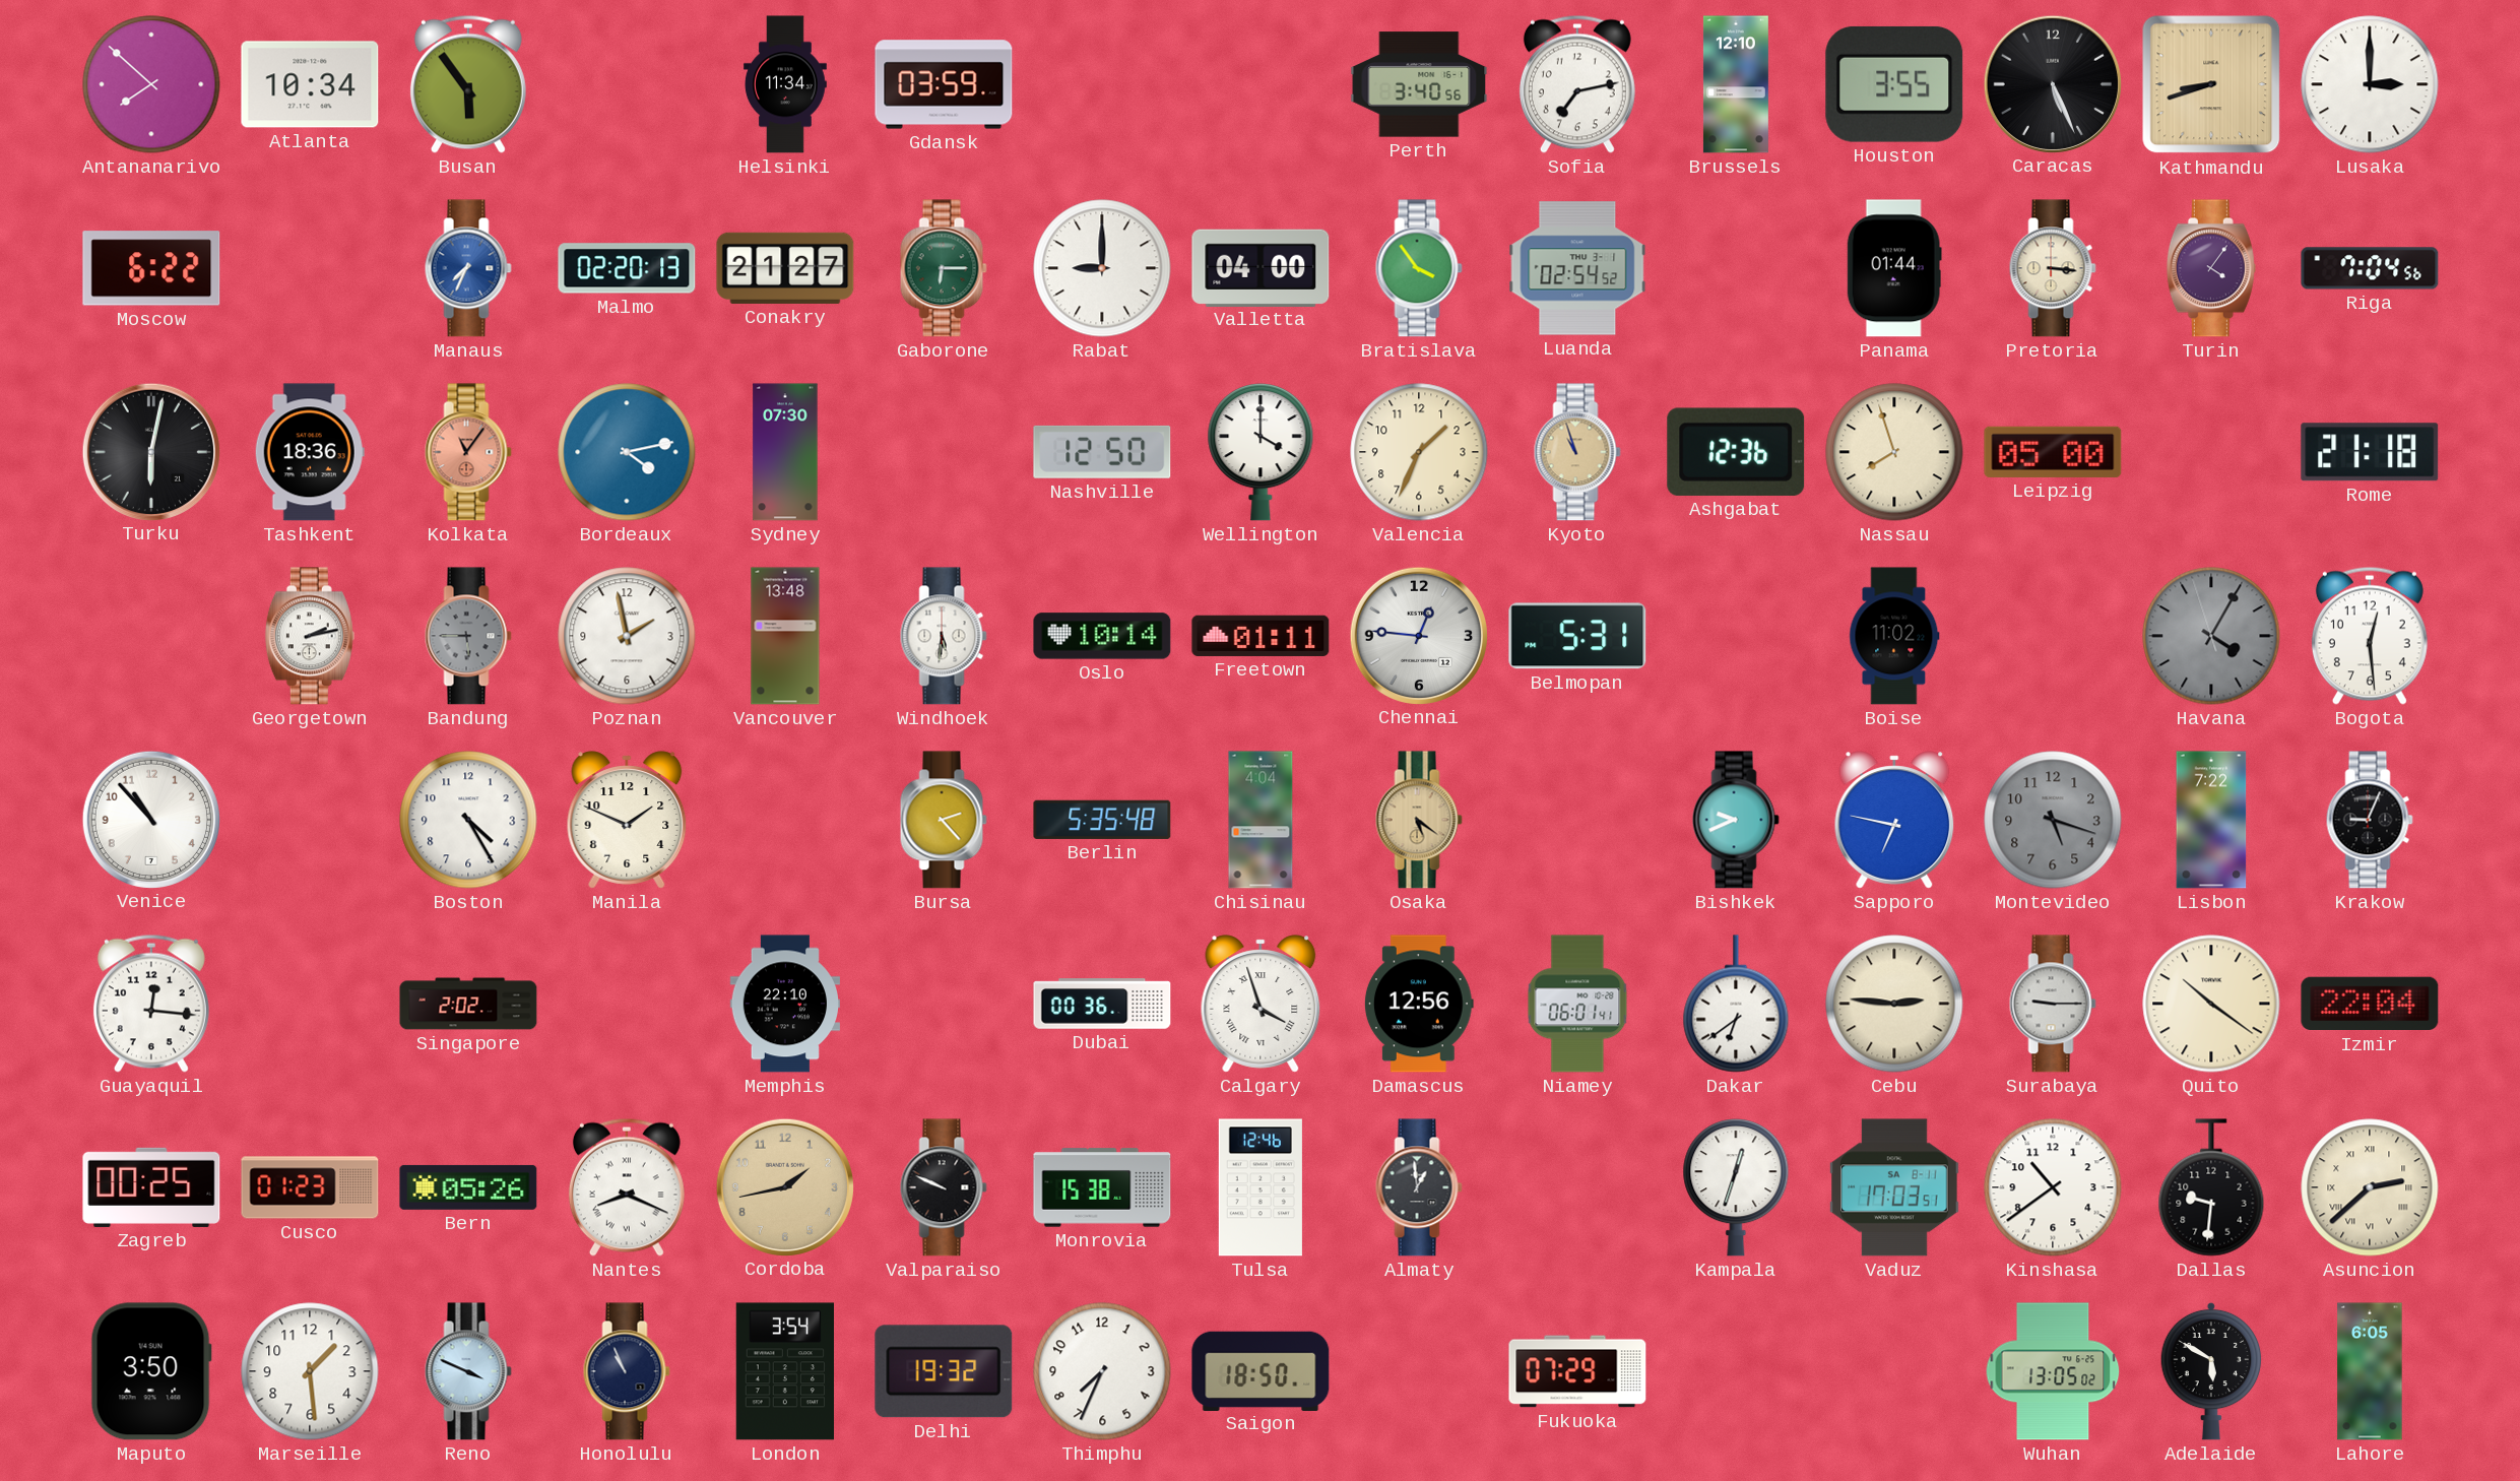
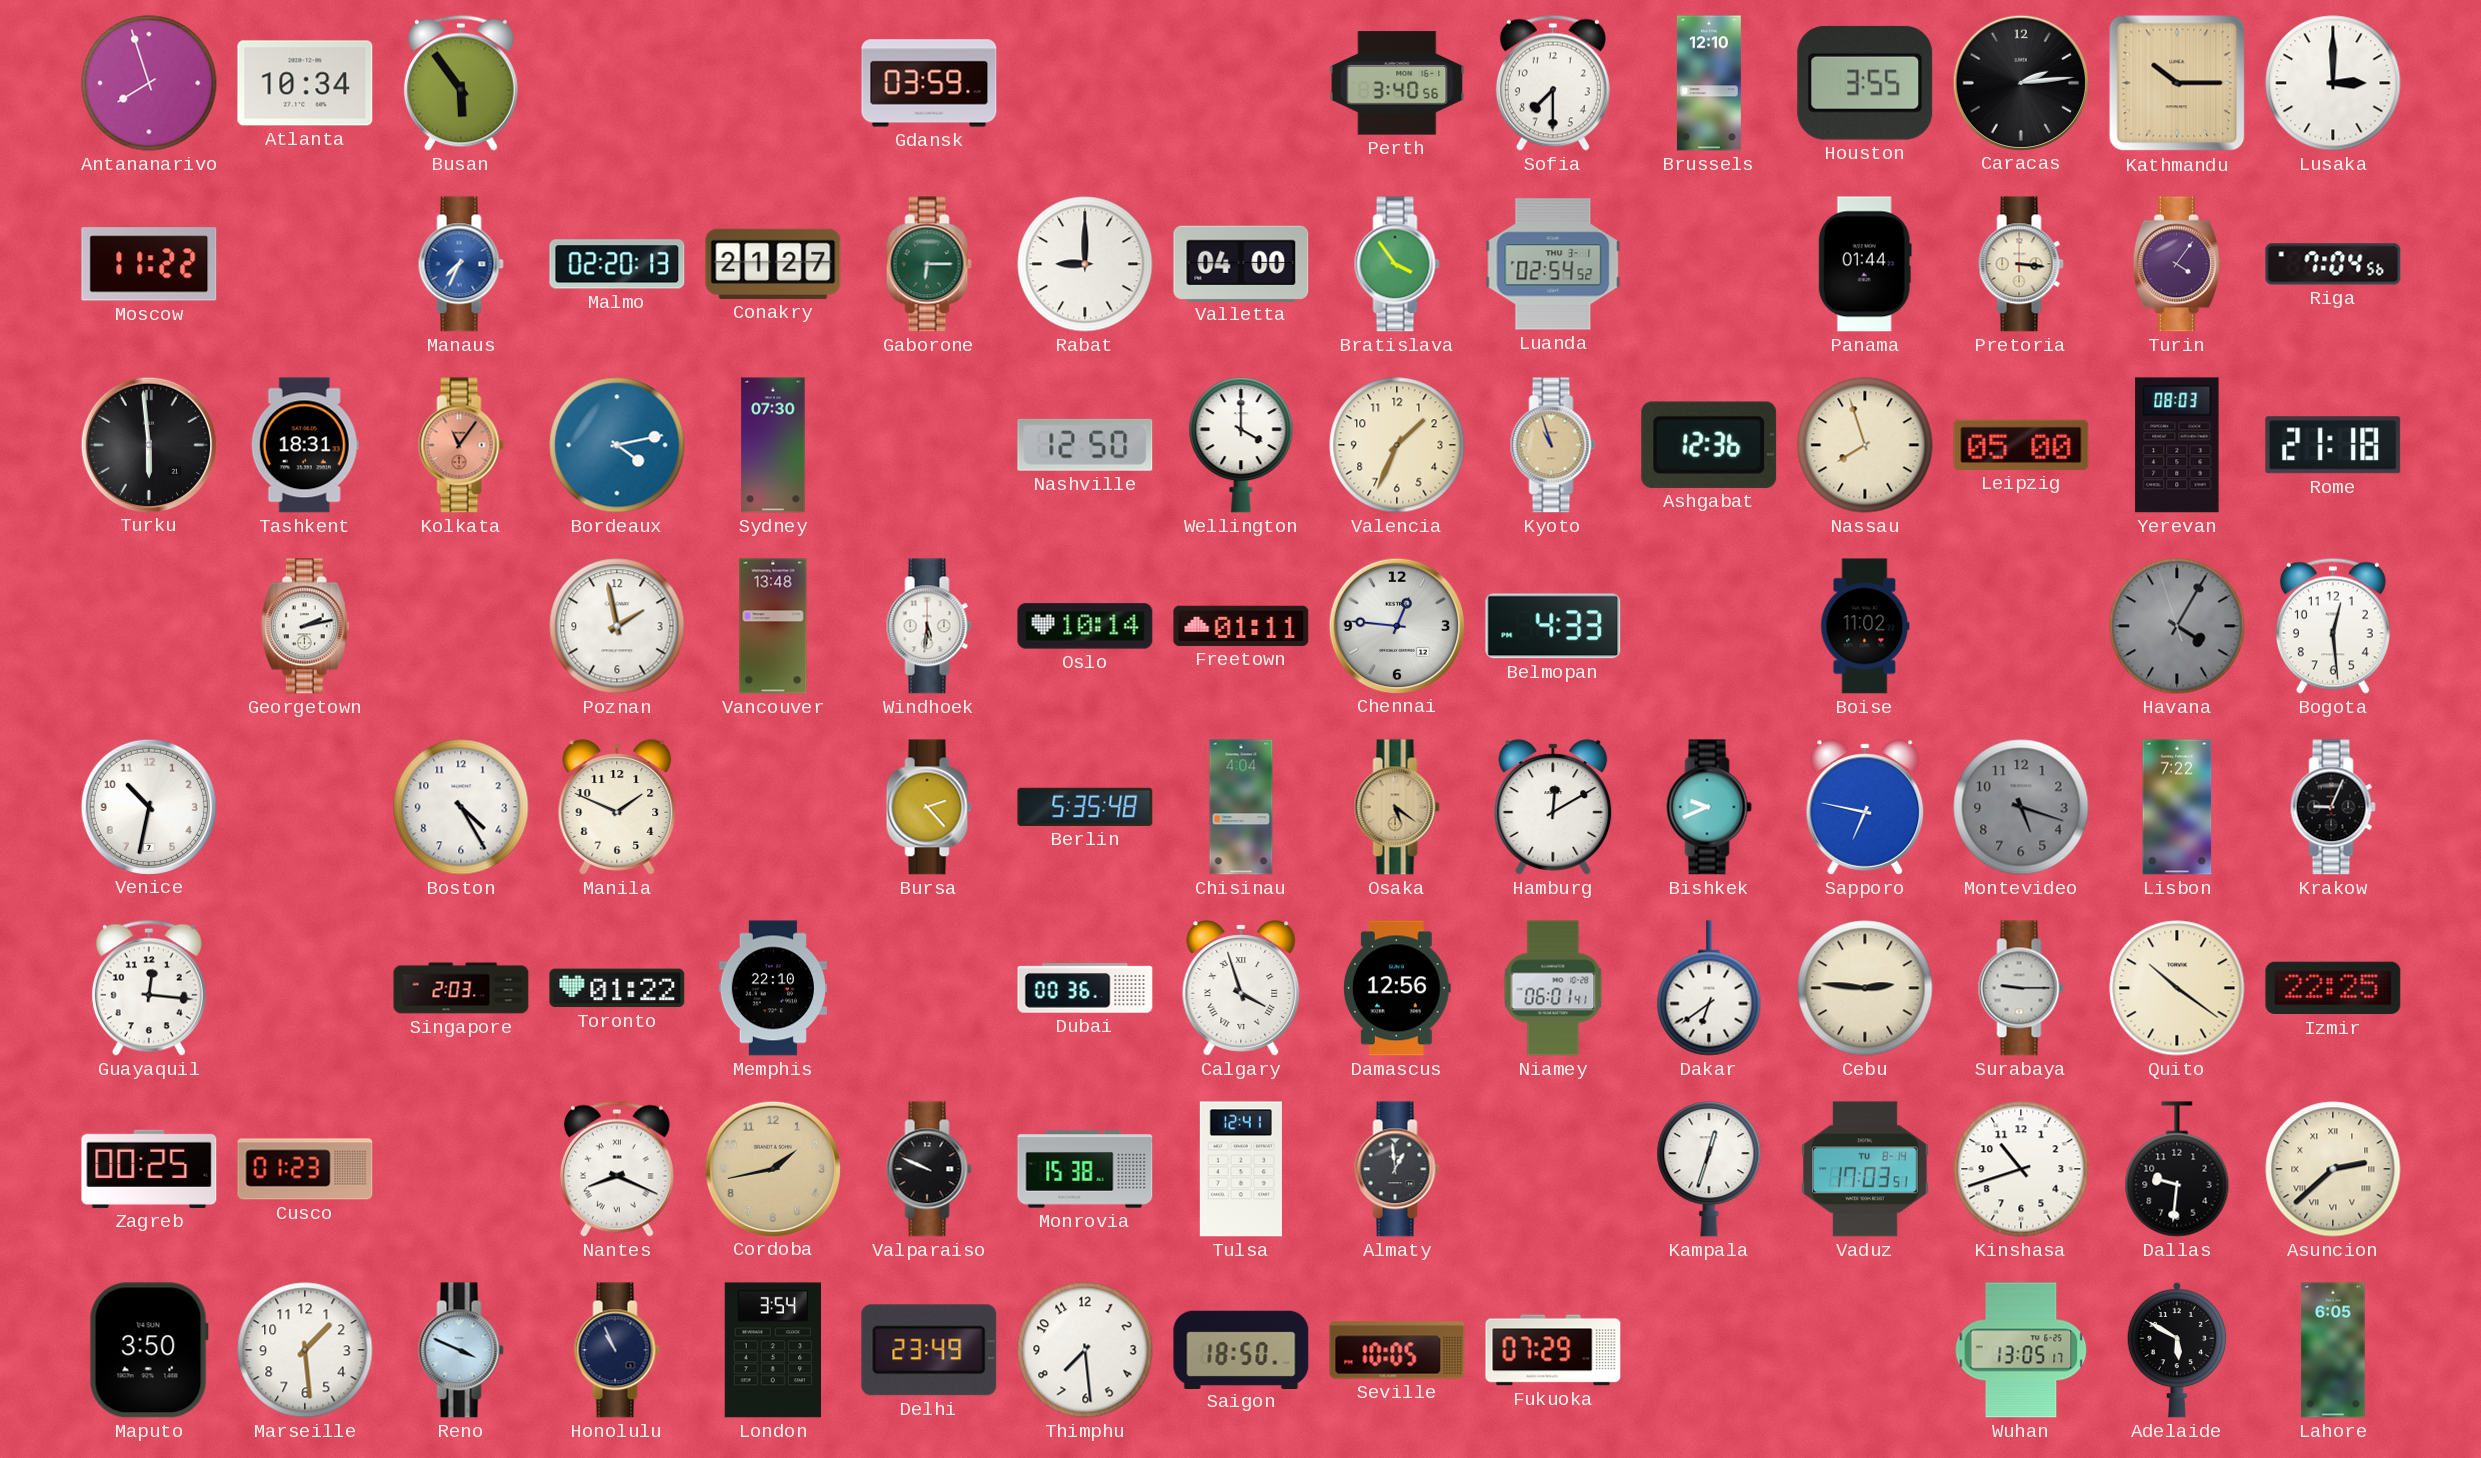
Antananarivo: 7:52 -> 7:57
Helsinki: 11:34 -> none
Sofia: 7:13 -> 7:30
Caracas: 5:26 -> 2:14
Kathmandu: 8:42 -> 10:15
Moscow: 6:22 -> 11:22
Turku: 6:02 -> 5:59
Tashkent: 18:36 -> 18:31
Yerevan: none -> 08:03
Bandung: 5:45 -> none
Belmopan: 5:31 -> 4:33
Venice: 10:53 -> 10:32
Hamburg: none -> 12:10
Singapore: 2:02 -> 2:03
Toronto: none -> 01:22
Izmir: 22:04 -> 22:25
Bern: 05:26 -> none
Tulsa: 12:46 -> 12:41
Vaduz date: SA 8-11 -> TU 8-14
Kinshasa: 10:39 -> 10:42
Delhi: 19:32 -> 23:49
Thimphu: 7:34 -> 7:29
Seville: none -> 10:05
Wuhan: 13:05:02 -> 13:05:17
